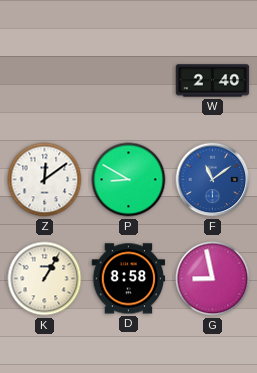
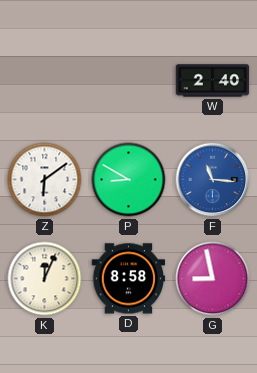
Z: 12:09 -> 6:09
F: 11:09 -> 11:16
K: 1:05 -> 12:04
